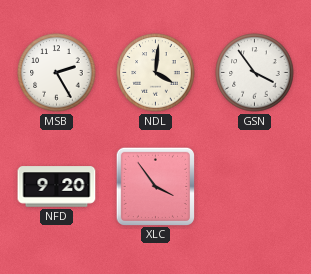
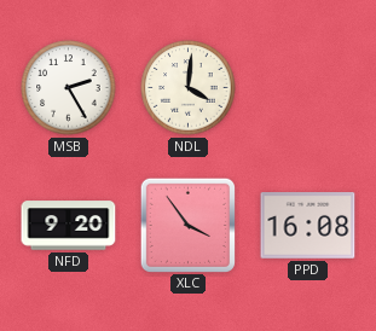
GSN: 3:54 -> none
PPD: none -> 16:08
